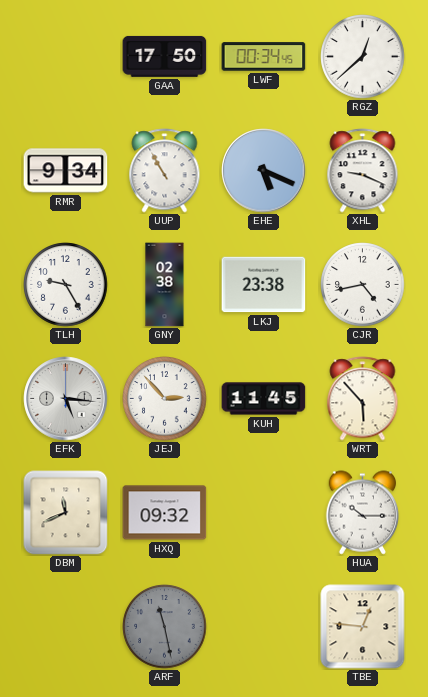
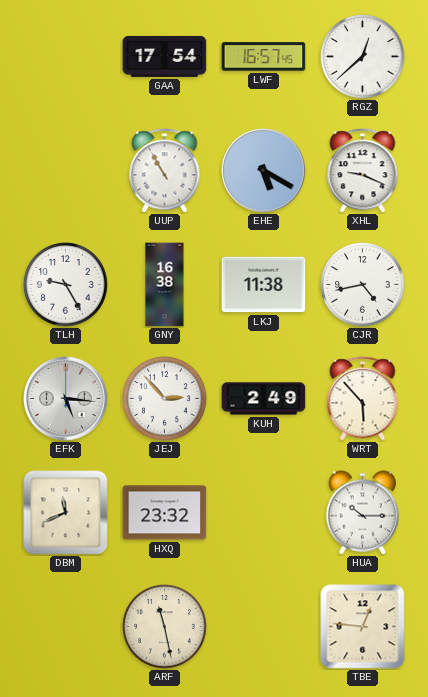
GAA: 17:50 -> 17:54
LWF: 00:34 -> 16:57
RMR: 9:34 -> none
EHE: 5:19 -> 5:20
GNY: 02:38 -> 16:38
LKJ: 23:38 -> 11:38
KUH: 11:45 -> 2:49
HXQ: 09:32 -> 23:32
ARF dial: grey -> cream
